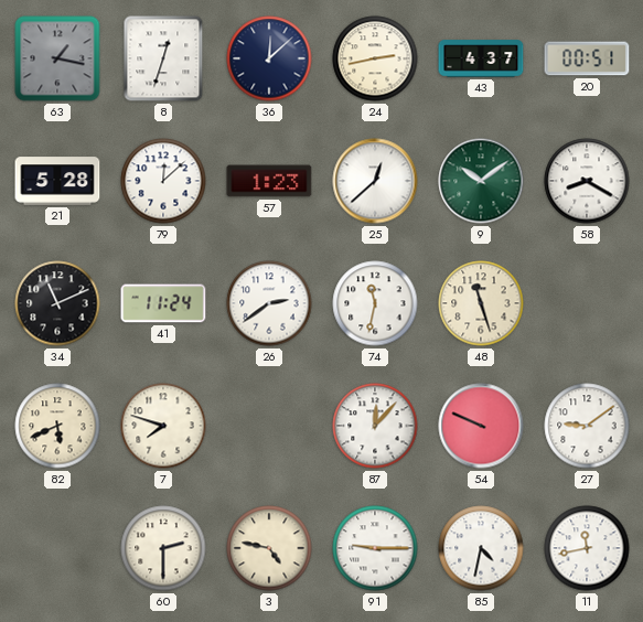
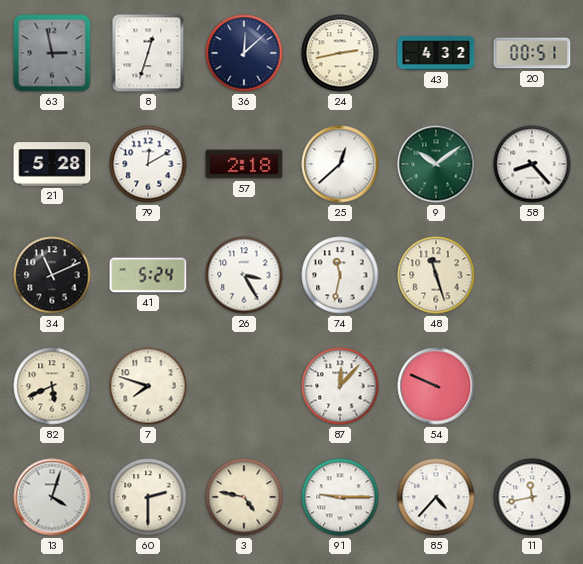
63: 1:17 -> 2:58
43: 4:37 -> 4:32
79: 12:08 -> 12:10
57: 1:23 -> 2:18
58: 8:20 -> 8:23
41: 11:24 -> 5:24
26: 2:39 -> 3:25
27: 9:09 -> none
13: none -> 4:03
85: 4:32 -> 4:37
